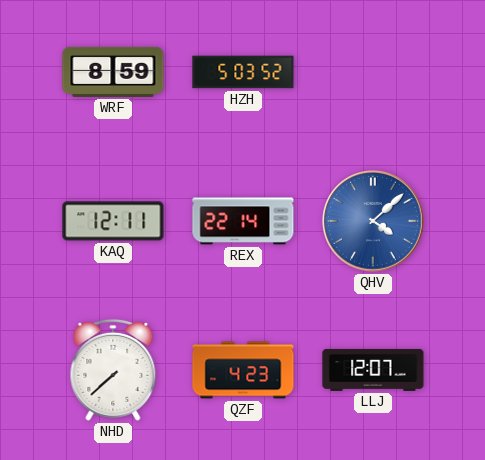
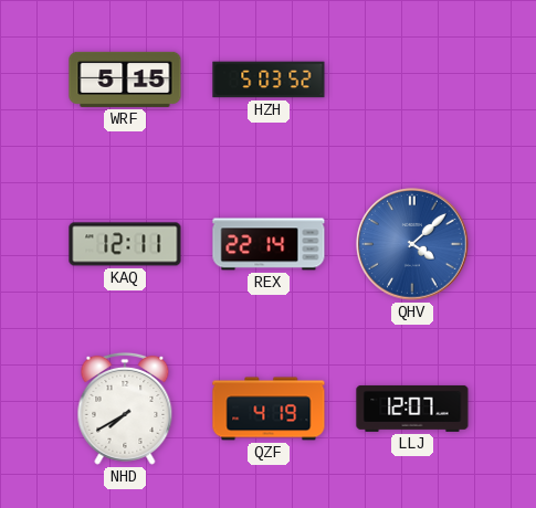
WRF: 8:59 -> 5:15
NHD: 7:38 -> 7:40
QZF: 4:23 -> 4:19
